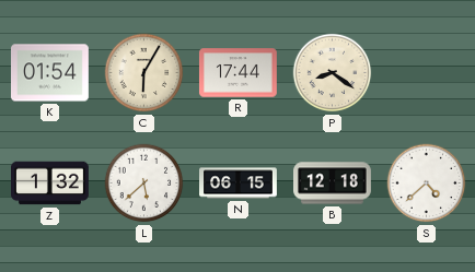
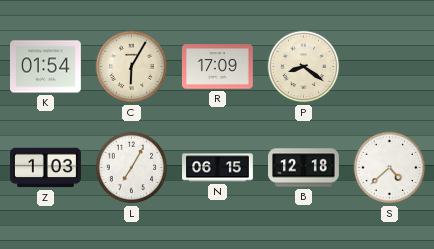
R: 17:44 -> 17:09
Z: 1:32 -> 1:03
L: 5:38 -> 7:05
